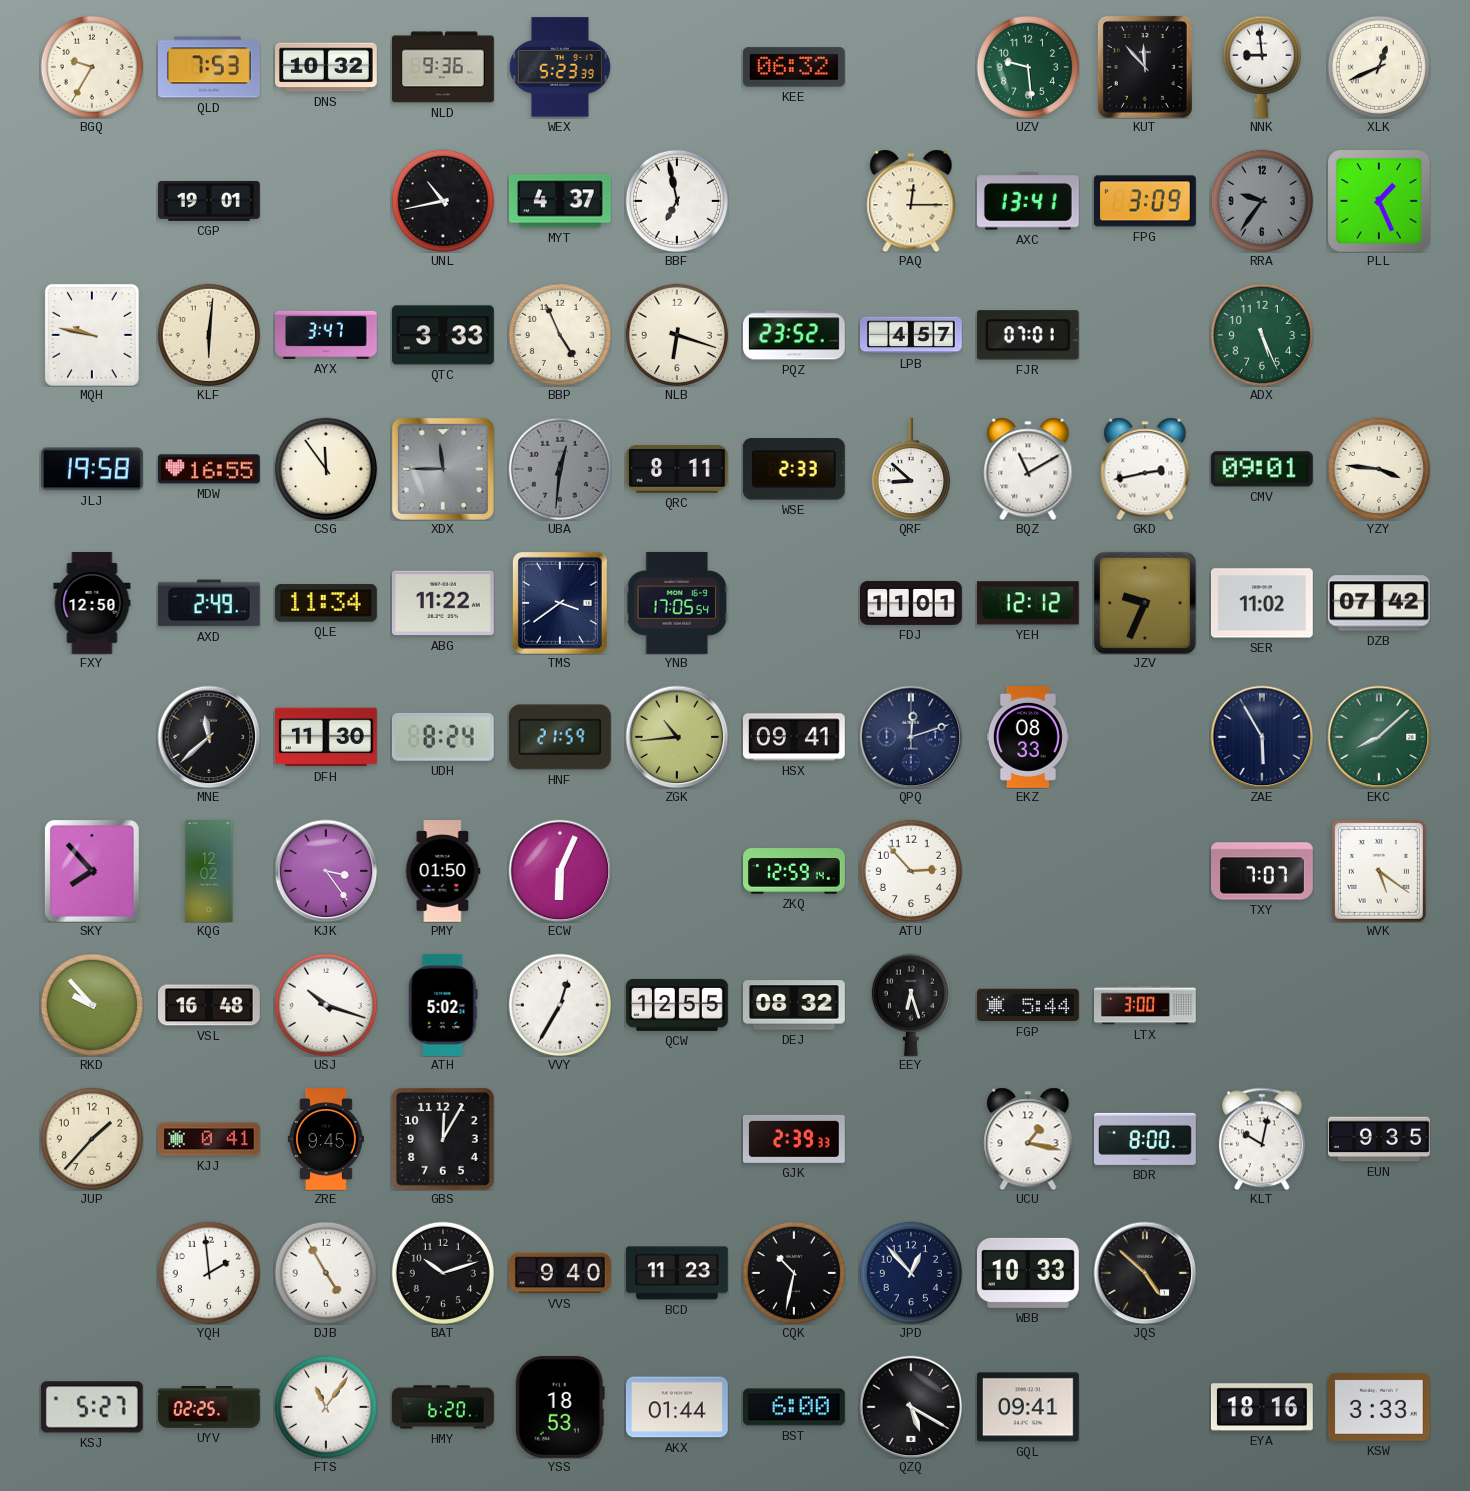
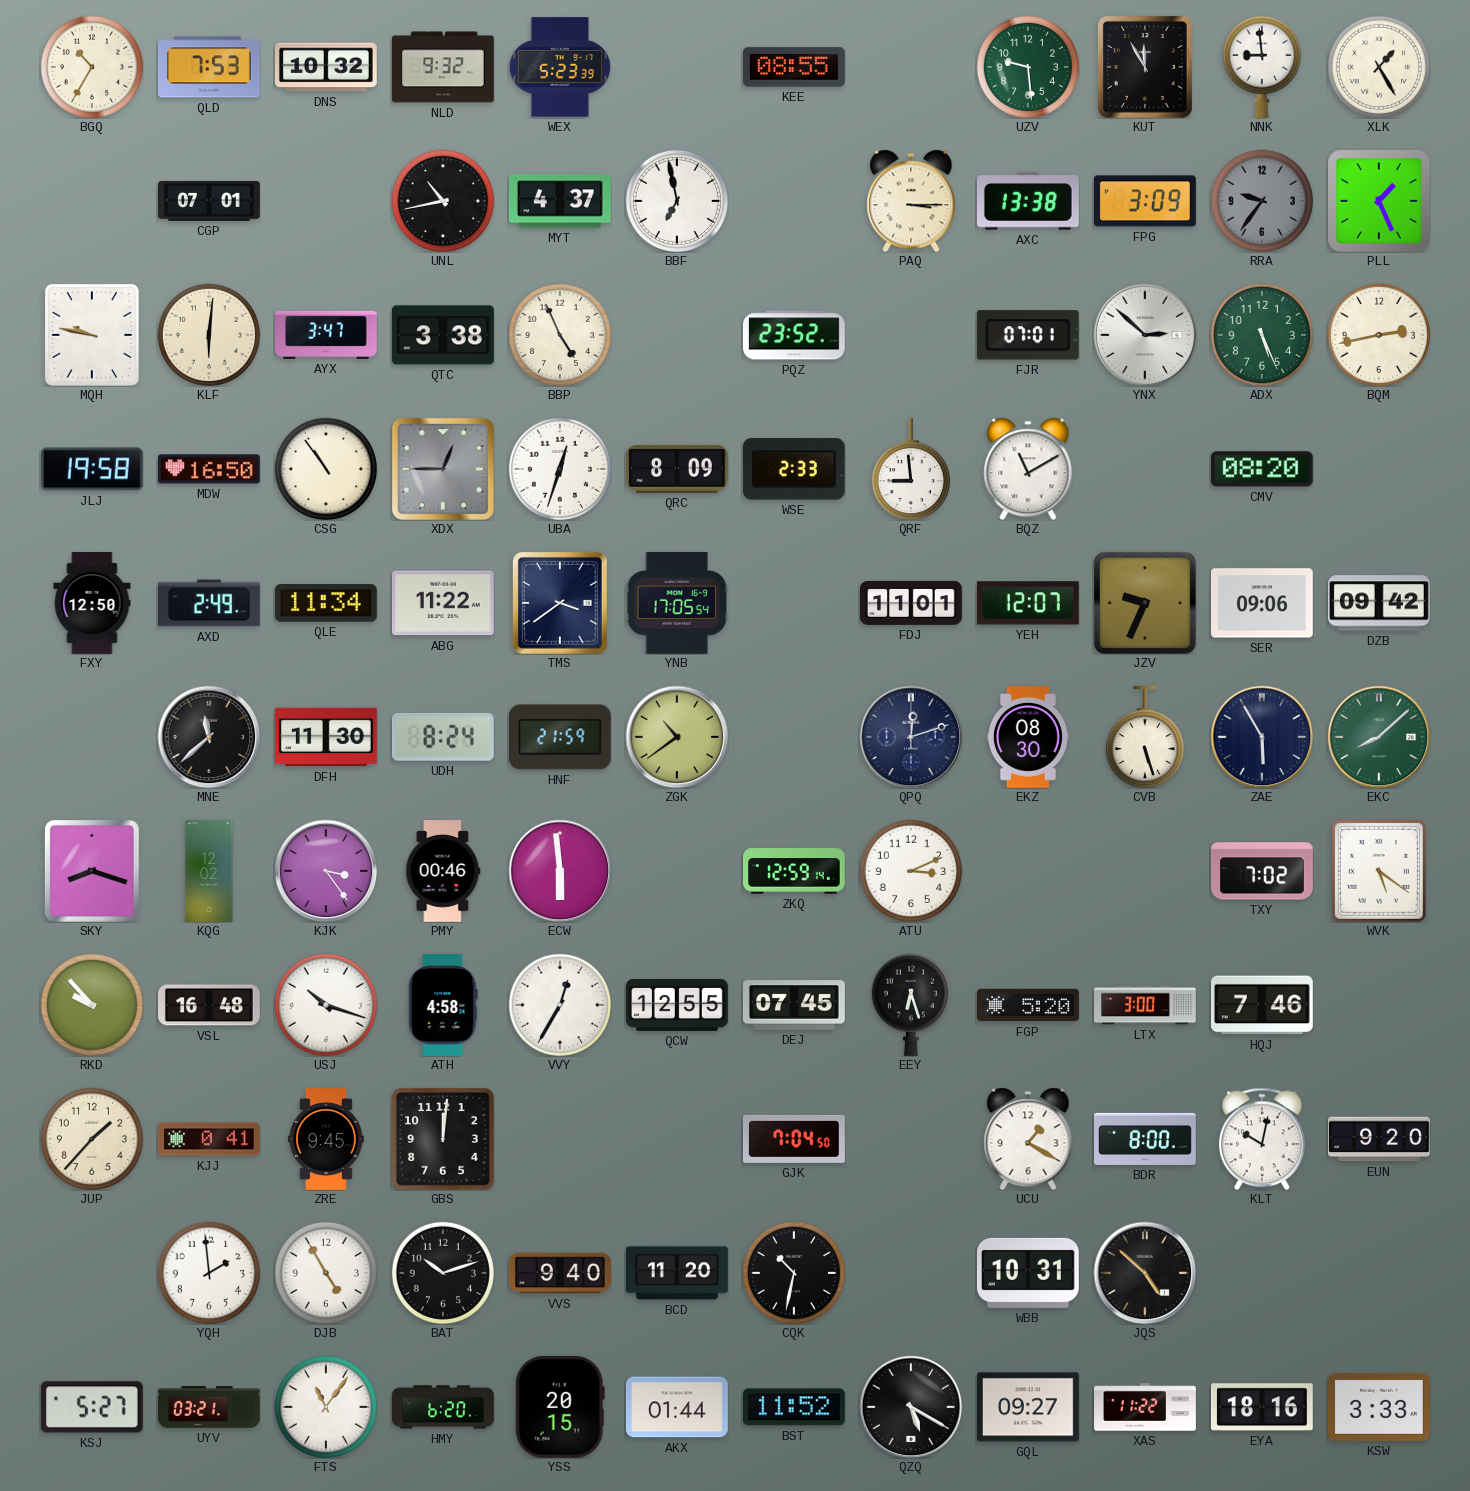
BGQ: 9:35 -> 10:35
NLD: 9:36 -> 9:32
KEE: 06:32 -> 08:55
KUT: 11:53 -> 11:55
XLK: 12:41 -> 1:25
CGP: 19:01 -> 07:01
PAQ: 12:15 -> 3:15
AXC: 13:41 -> 13:38
QTC: 3:33 -> 3:38
NLB: 6:18 -> none
LPB: 4:57 -> none
YNX: none -> 2:52
BQM: none -> 2:43
MDW: 16:55 -> 16:50
CSG: 11:54 -> 10:54
XDX: 11:45 -> 12:45
UBA: 12:31 -> 12:33
UBA dial: grey -> white
QRC: 8:11 -> 8:09
QRF: 8:52 -> 8:59
GKD: 2:43 -> none
CMV: 09:01 -> 08:20
YZY: 3:46 -> none
YEH: 12:12 -> 12:07
SER: 11:02 -> 09:06
DZB: 07:42 -> 09:42
ZGK: 10:44 -> 10:39
HSX: 09:41 -> none
EKZ: 08:33 -> 08:30
CVB: none -> 5:27
SKY: 7:53 -> 8:18
PMY: 01:50 -> 00:46
ECW: 6:04 -> 5:59
ATU: 2:53 -> 3:11
TXY: 7:07 -> 7:02
ATH: 5:02 -> 4:58
DEJ: 08:32 -> 07:45
FGP: 5:44 -> 5:20
HQJ: none -> 7:46
GBS: 12:05 -> 12:01
GJK: 2:39 -> 7:04
UCU: 1:17 -> 1:20
EUN: 9:35 -> 9:20
BCD: 11:23 -> 11:20
JPD: 12:53 -> none
WBB: 10:33 -> 10:31
UYV: 02:25 -> 03:21
YSS: 18:53 -> 20:15
BST: 6:00 -> 11:52
GQL: 09:41 -> 09:27
XAS: none -> 11:22
